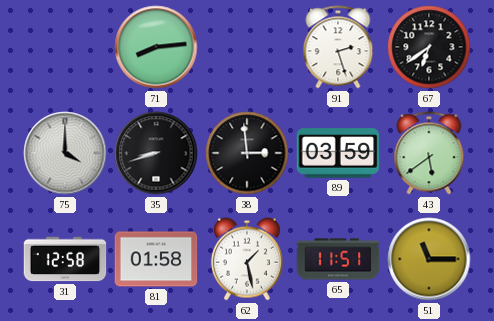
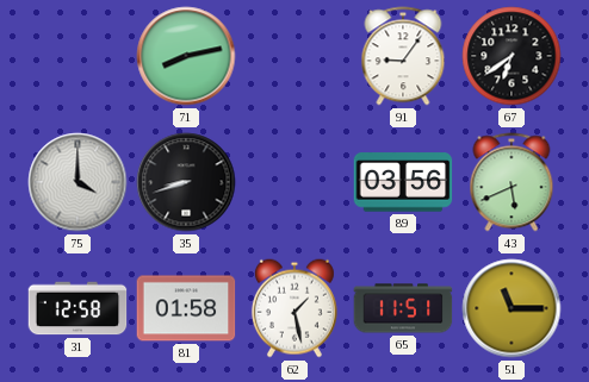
71: 8:14 -> 8:13
91: 2:27 -> 9:06
38: 2:59 -> none
89: 03:59 -> 03:56
43: 5:39 -> 5:41
